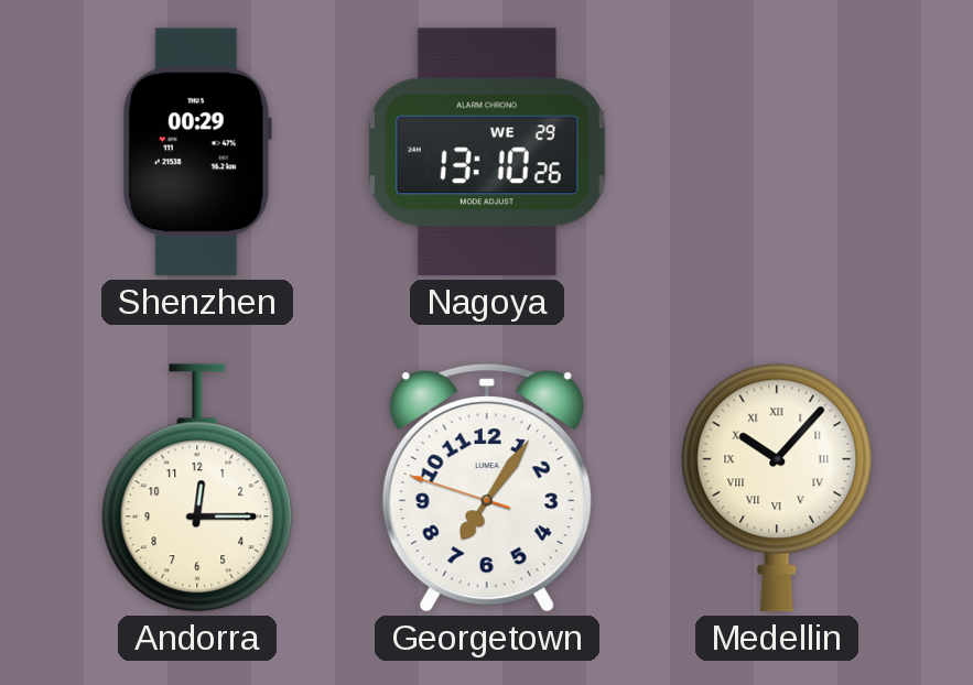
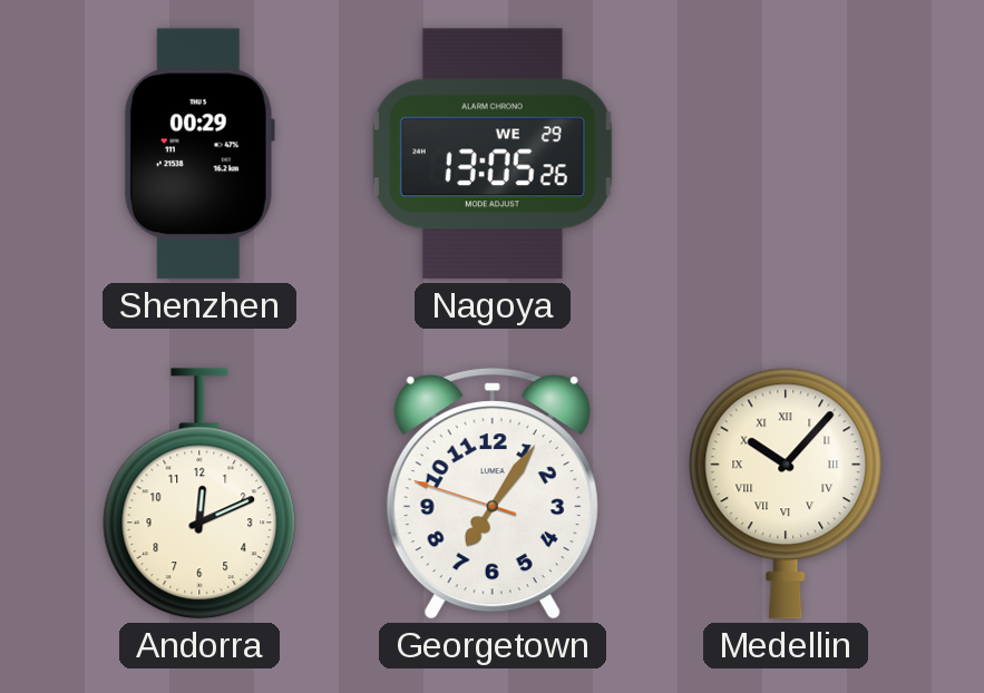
Nagoya: 13:10 -> 13:05
Andorra: 12:15 -> 12:11
